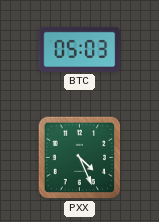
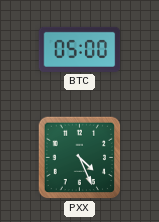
BTC: 05:03 -> 05:00
